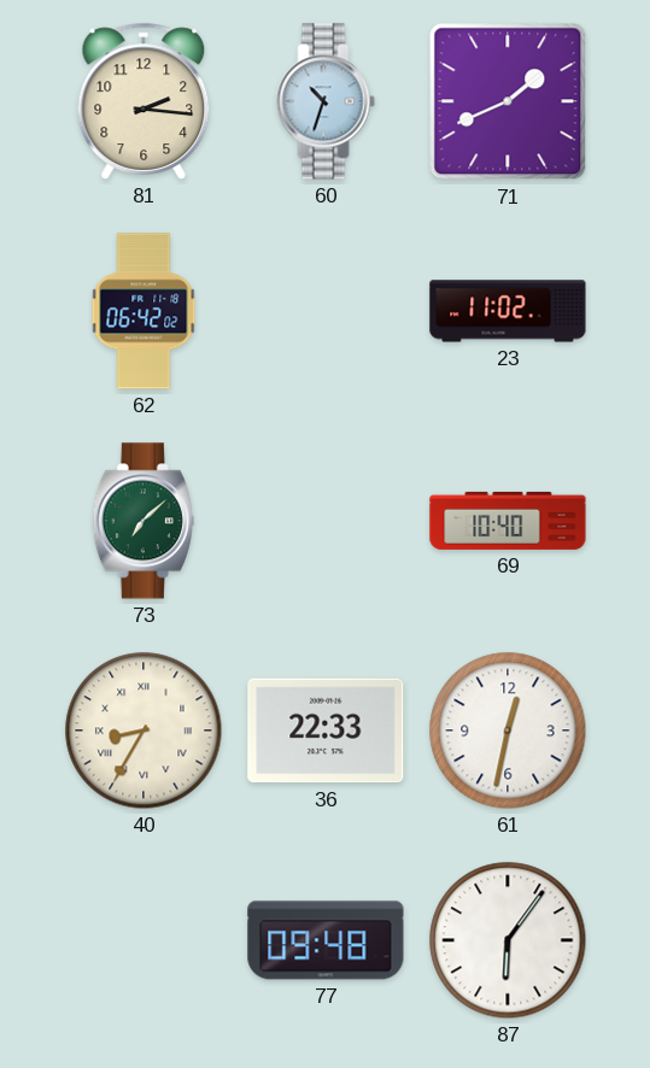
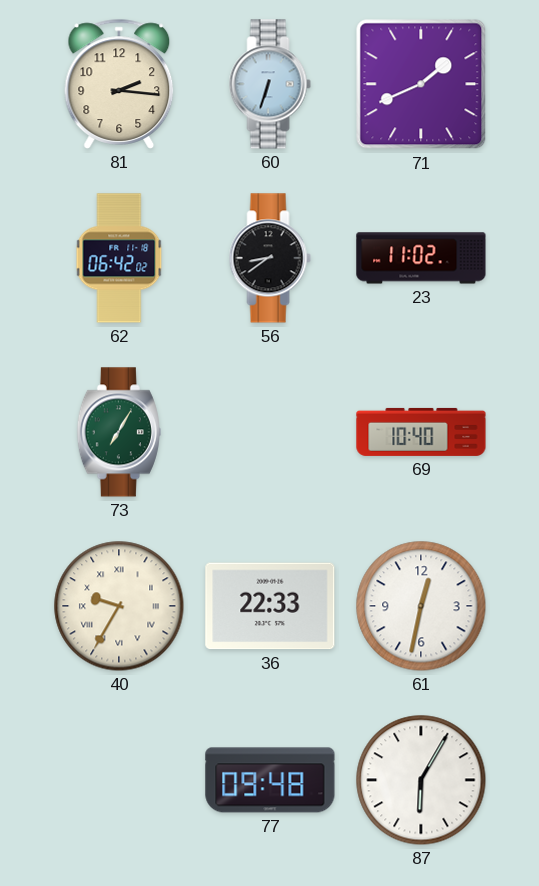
60: 10:33 -> 6:33
56: none -> 8:39
73: 7:08 -> 7:05
40: 8:35 -> 9:35
87: 6:06 -> 6:05
